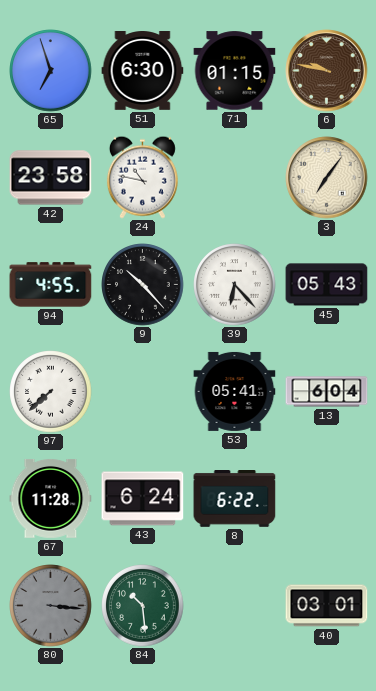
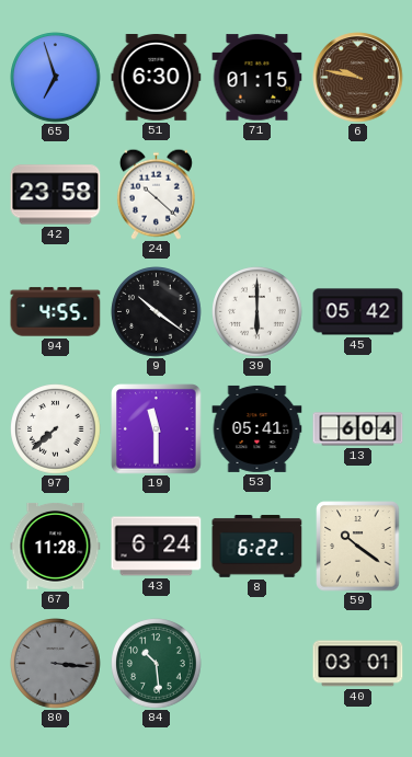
24: 10:47 -> 10:22
3: 7:06 -> none
9: 10:23 -> 10:21
39: 6:23 -> 6:00
45: 05:43 -> 05:42
19: none -> 11:30
59: none -> 10:21
